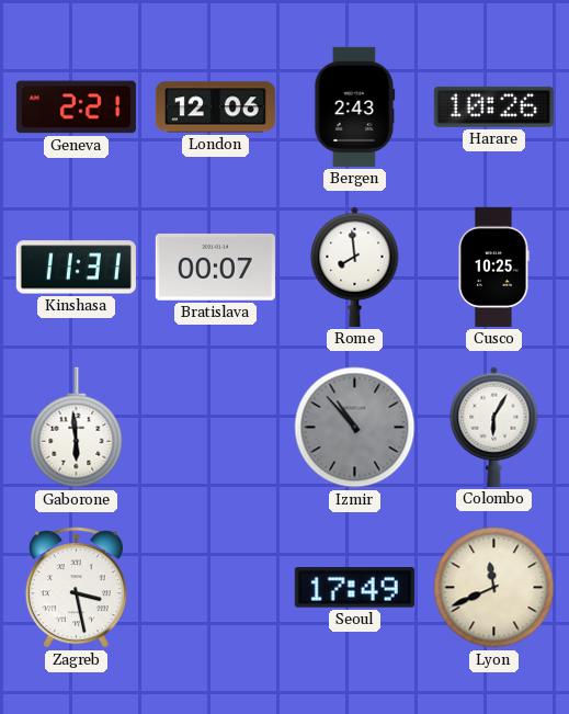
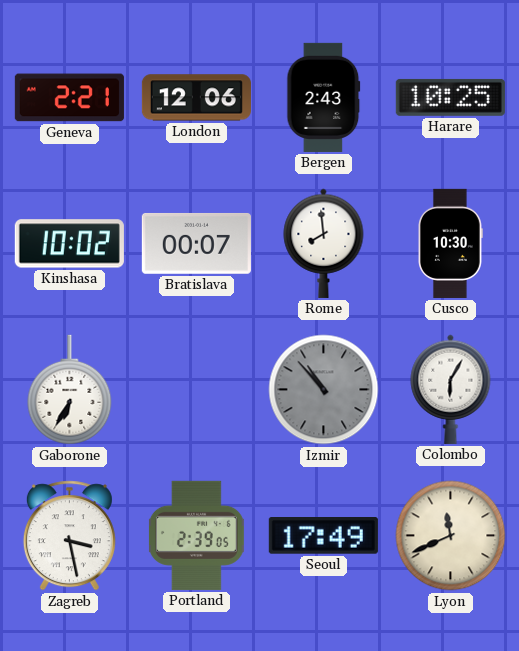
Harare: 10:26 -> 10:25
Kinshasa: 11:31 -> 10:02
Cusco: 10:25 -> 10:30
Gaborone: 5:59 -> 6:35
Portland: none -> 2:39
